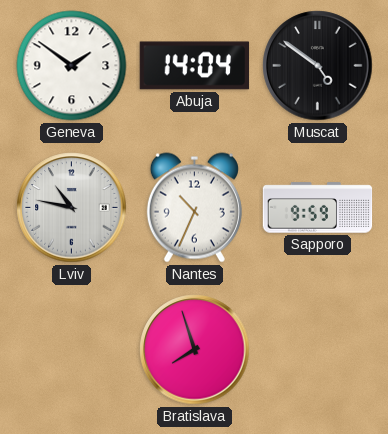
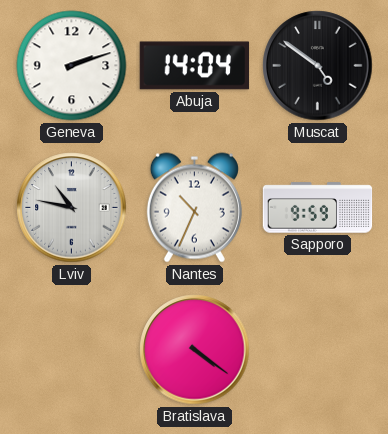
Geneva: 1:51 -> 2:12
Bratislava: 7:57 -> 4:21
